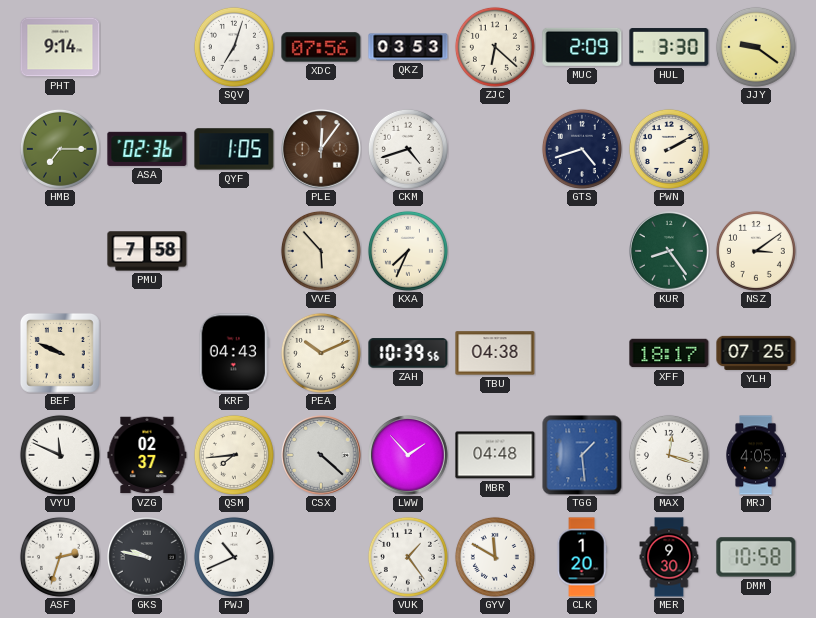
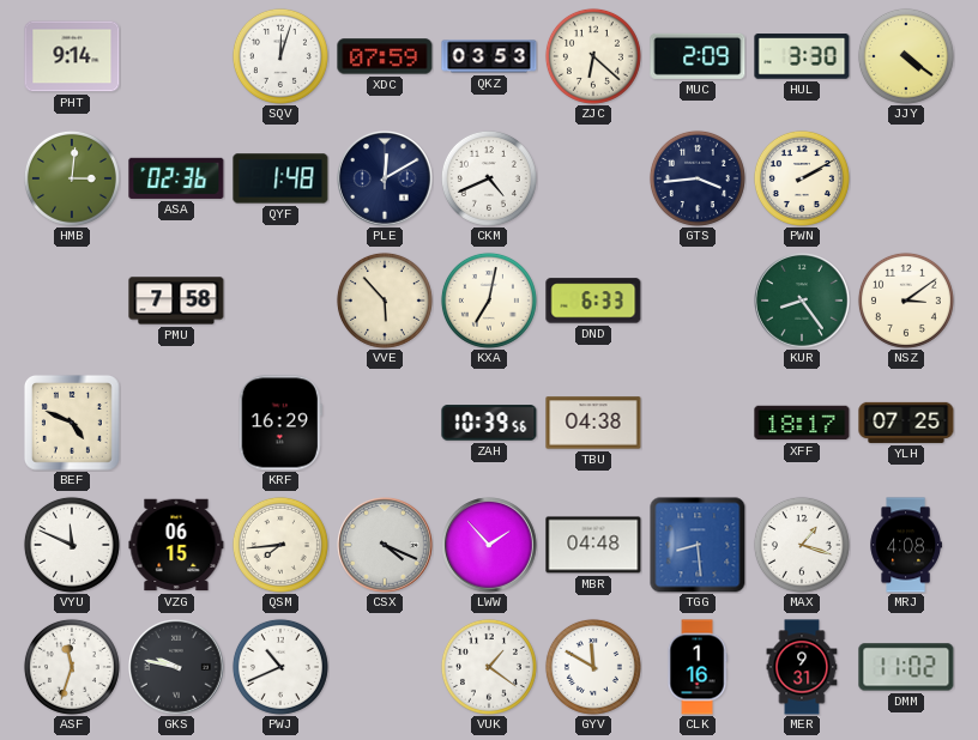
SQV: 7:03 -> 12:03
XDC: 07:56 -> 07:59
JJY: 9:21 -> 4:21
HMB: 7:15 -> 3:01
QYF: 1:05 -> 1:48
PLE: 12:06 -> 12:10
PLE dial: brown -> navy
CKM: 4:42 -> 4:41
GTS: 4:42 -> 3:44
KXA: 7:34 -> 7:02
DND: none -> 6:33
BEF: 9:49 -> 4:49
KRF: 04:43 -> 16:29
PEA: 10:11 -> none
VZG: 02:37 -> 06:15
CSX: 4:22 -> 4:19
TGG: 1:29 -> 8:29
MAX: 12:18 -> 1:18
MRJ: 4:05 -> 4:08
ASF: 2:33 -> 11:33
VUK: 1:24 -> 1:21
CLK: 1:20 -> 1:16
MER: 9:30 -> 9:31
DMM: 10:58 -> 11:02
